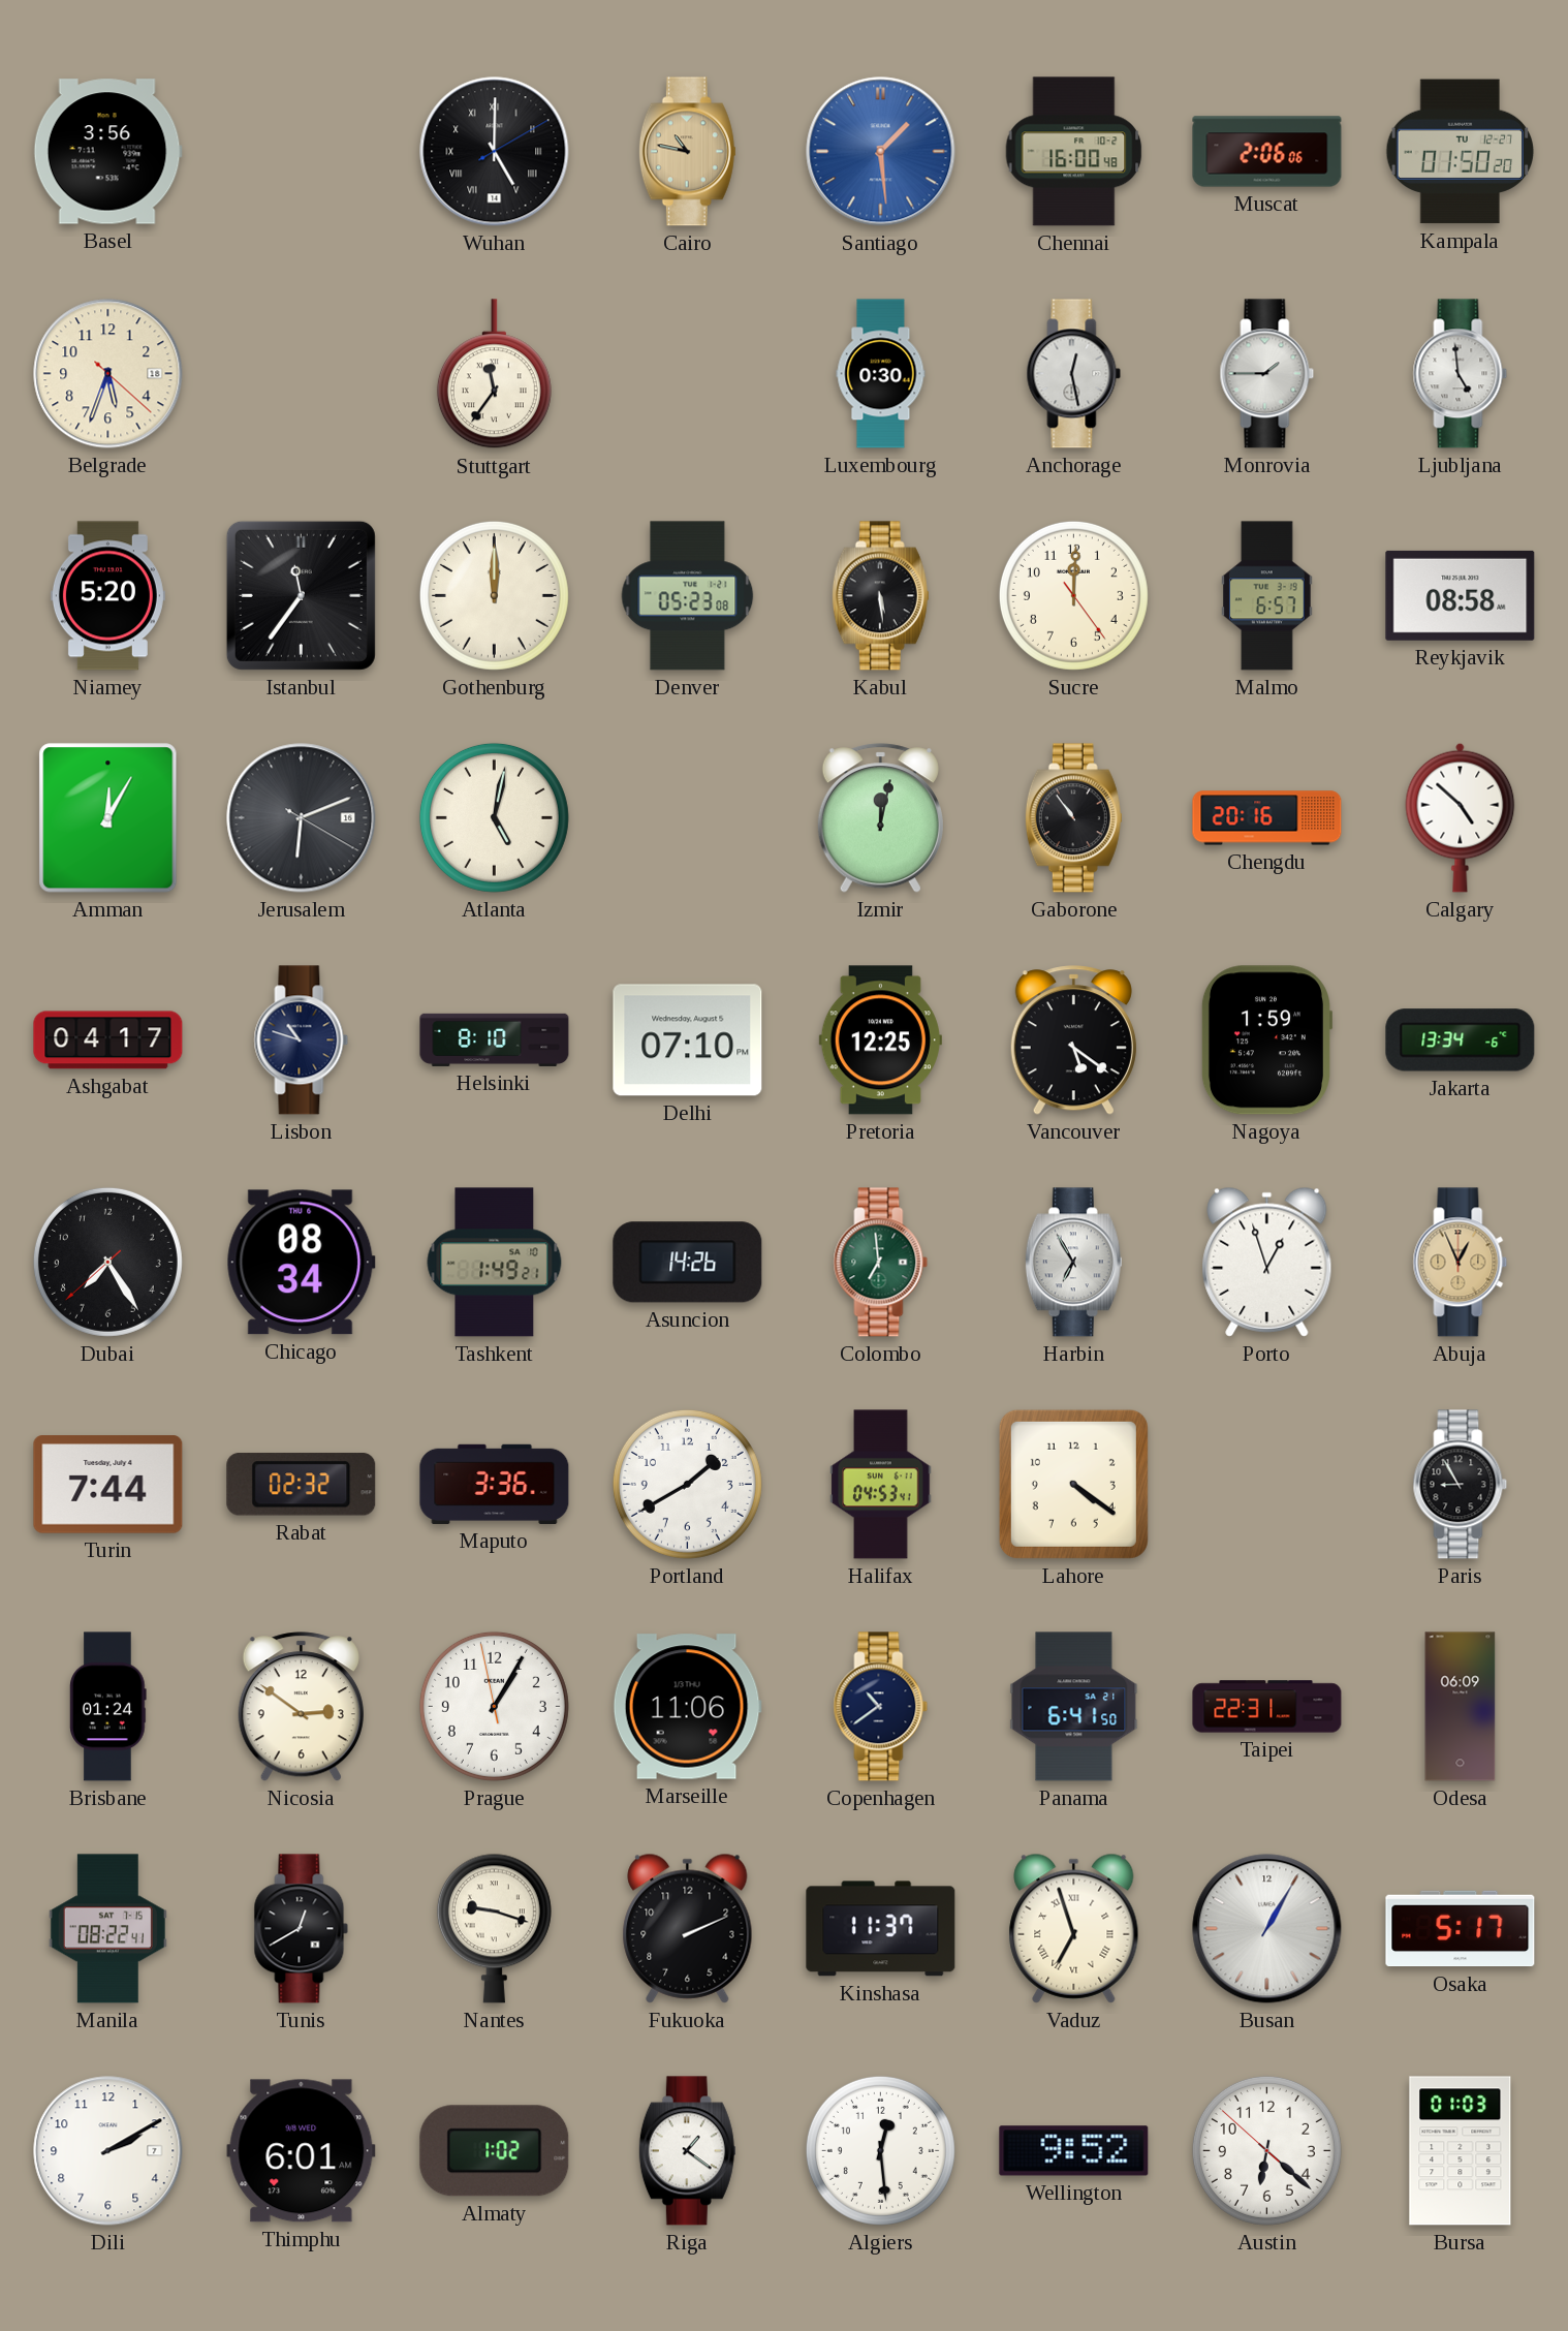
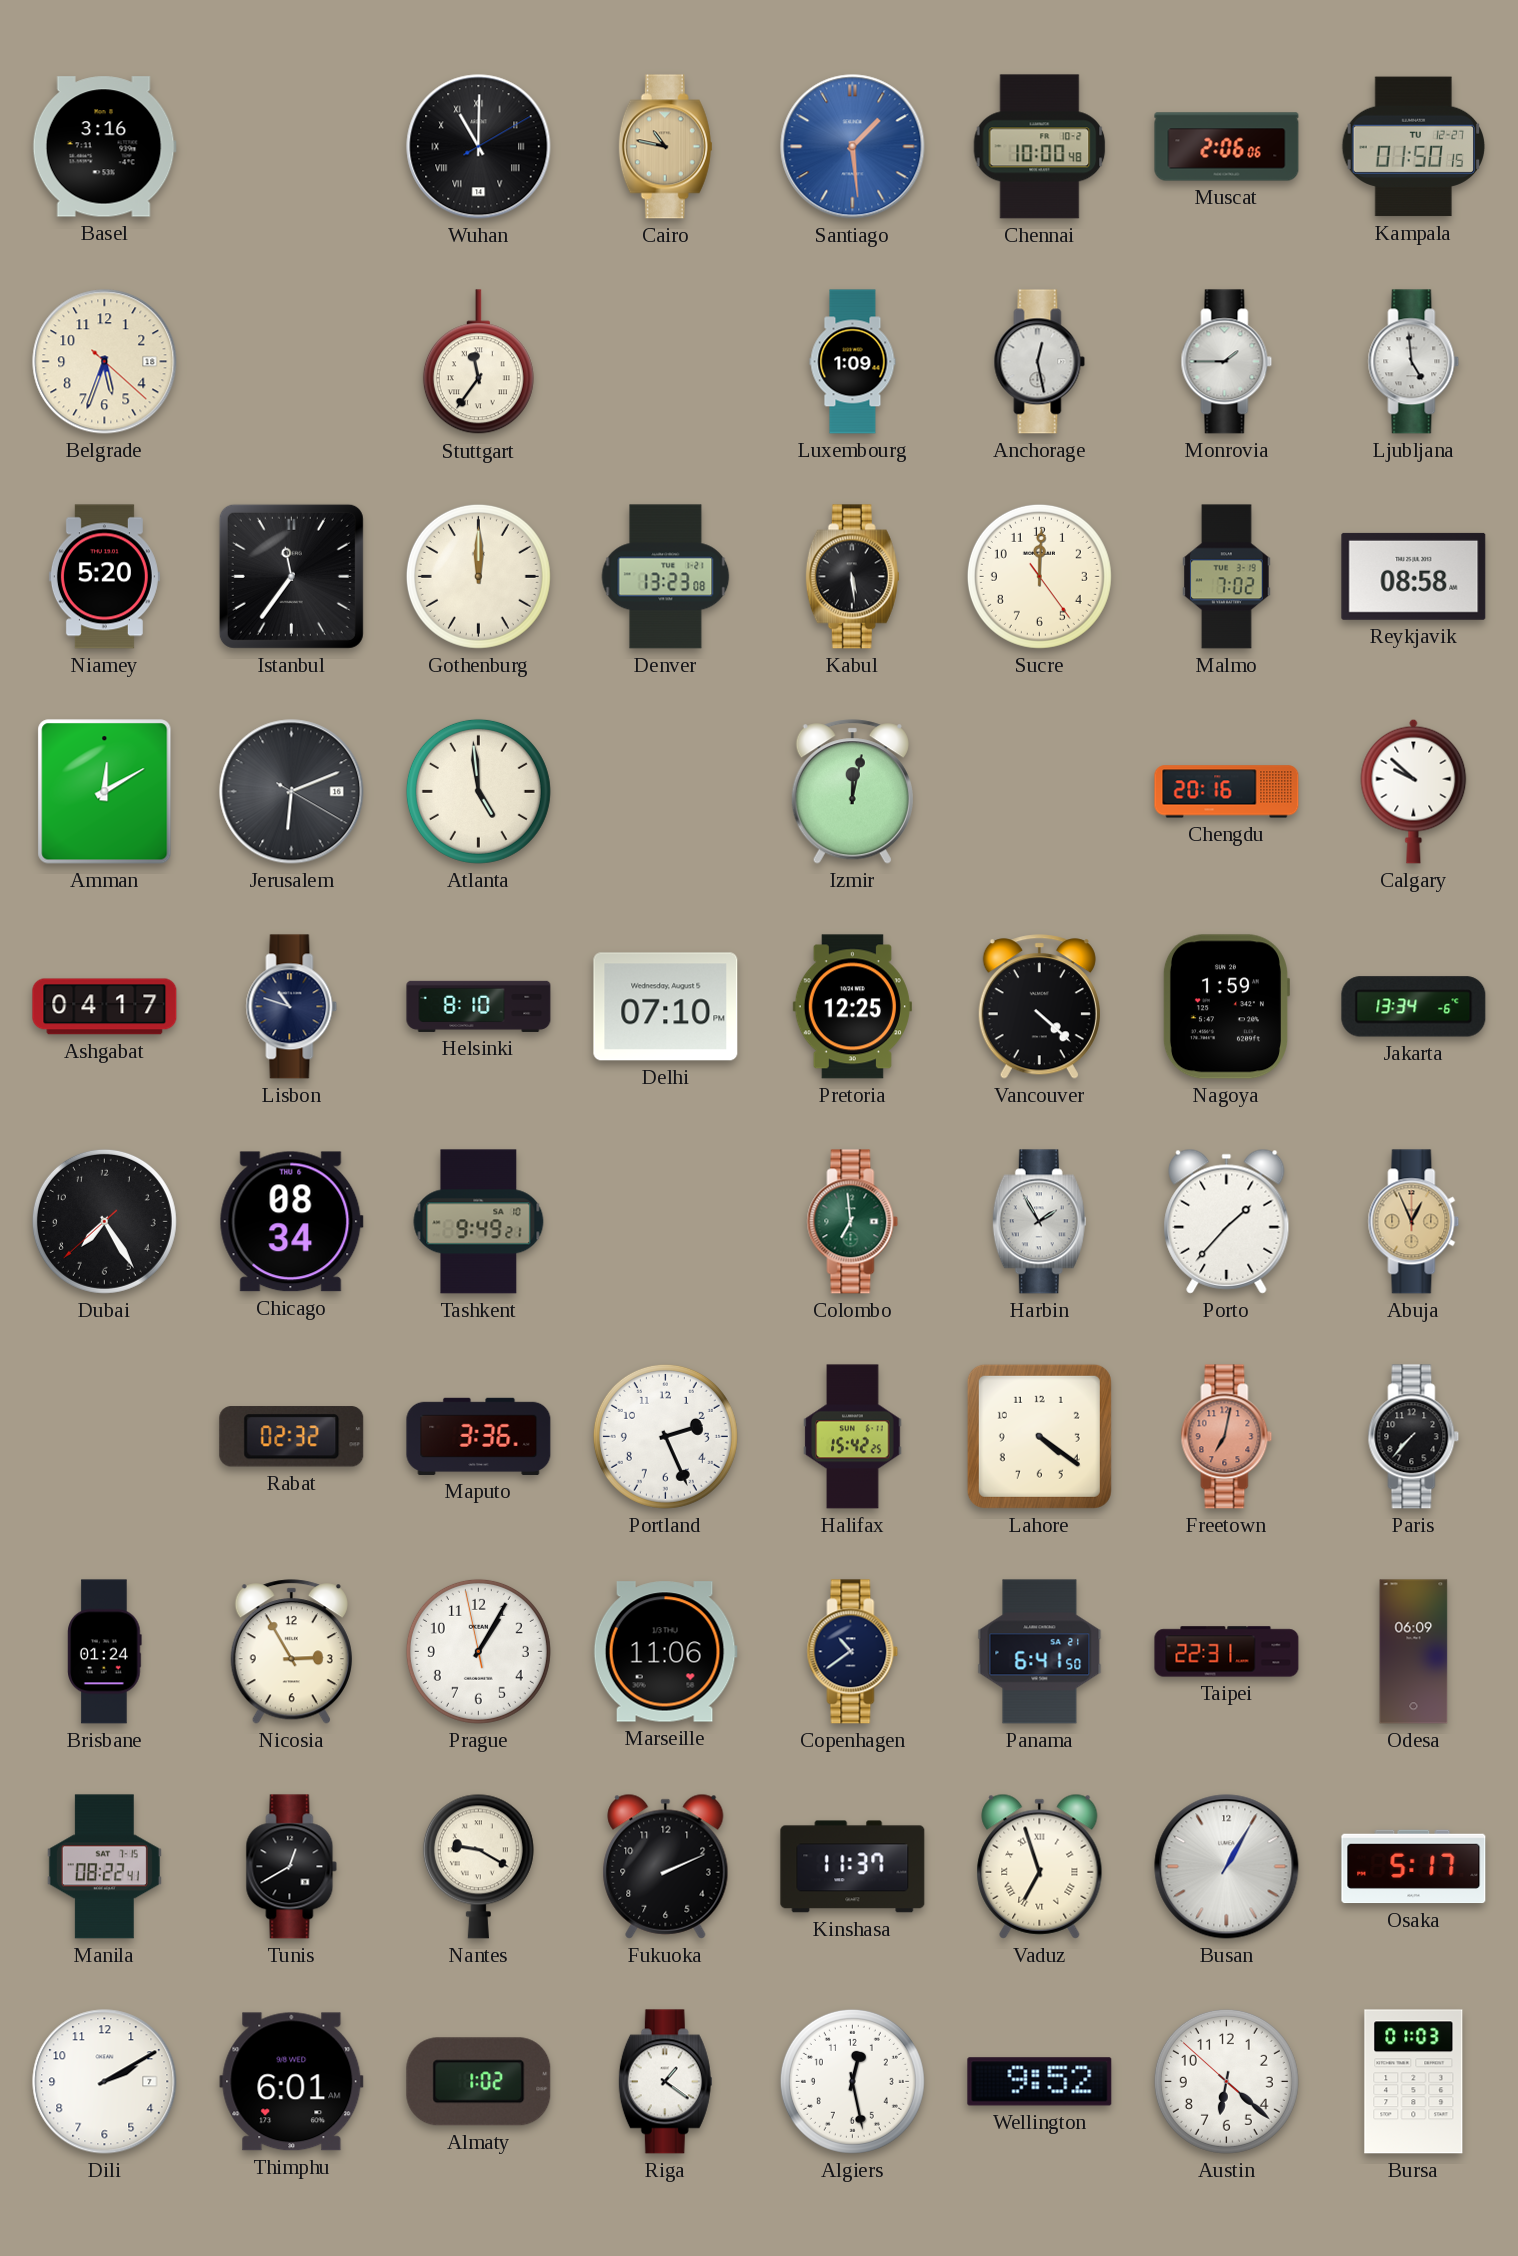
Basel: 3:56 -> 3:16
Wuhan: 5:00 -> 11:00
Chennai: 16:00 -> 10:00
Kampala: 01:50:20 -> 01:50:15
Luxembourg: 0:30 -> 1:09
Denver: 05:23 -> 13:23
Malmo: 6:57 -> 7:02
Amman: 12:05 -> 12:10
Atlanta: 5:02 -> 4:59
Gaborone: 10:54 -> none
Calgary: 4:52 -> 9:52
Vancouver: 5:21 -> 4:22
Tashkent: 1:49 -> 9:49
Asuncion: 14:26 -> none
Harbin: 6:55 -> 1:55
Porto: 12:57 -> 1:37
Turin: 7:44 -> none
Portland: 1:40 -> 2:26
Halifax: 04:53 -> 15:42
Freetown: none -> 7:02
Paris: 8:55 -> 7:37
Nicosia: 2:51 -> 2:55
Nantes: 9:18 -> 9:20
Algiers: 12:29 -> 12:28
